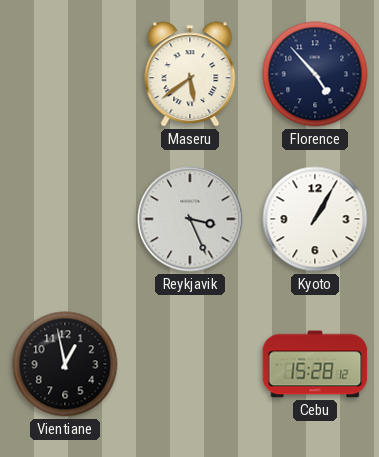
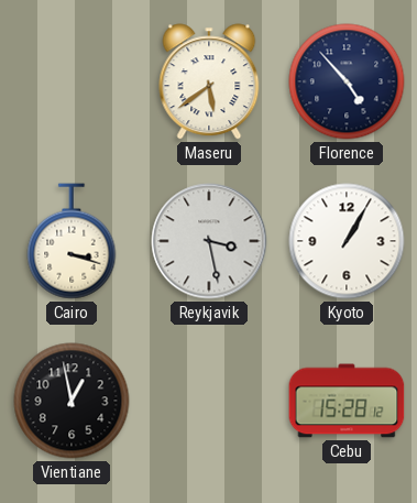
Cairo: none -> 3:18
Reykjavik: 3:26 -> 3:28
